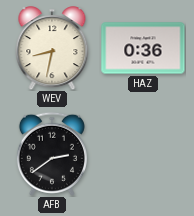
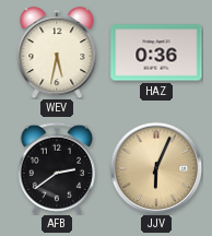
WEV: 8:32 -> 5:32
JJV: none -> 6:04
